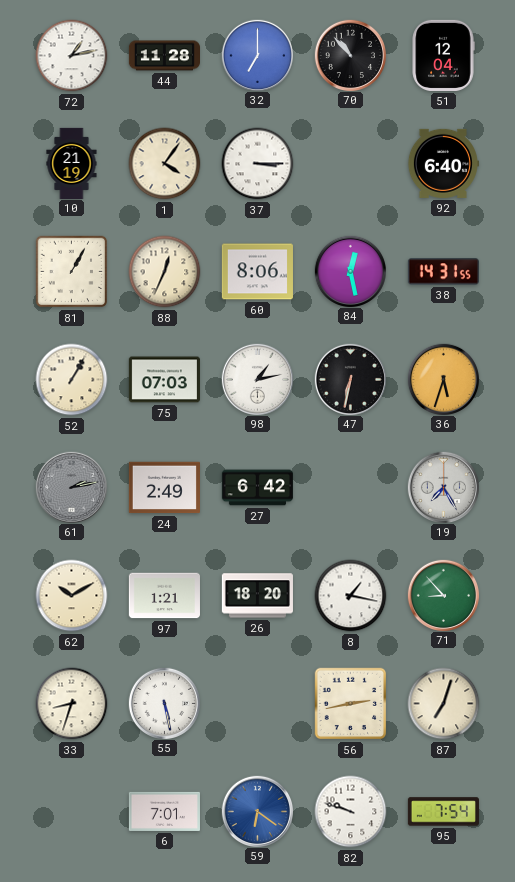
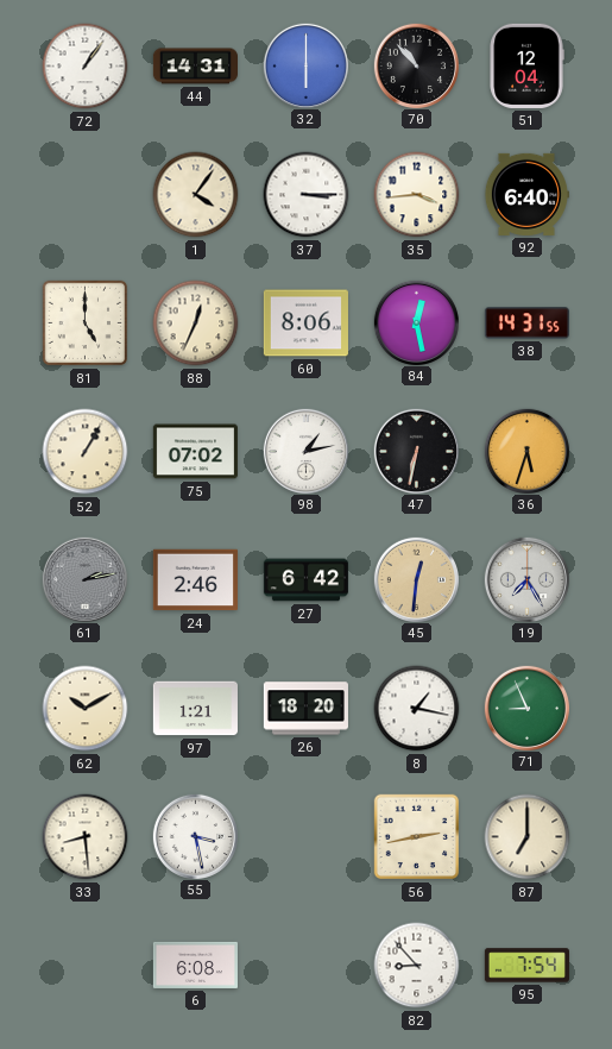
72: 1:13 -> 1:06
44: 11:28 -> 14:31
32: 7:00 -> 6:00
10: 21:19 -> none
35: none -> 3:44
81: 1:05 -> 5:00
75: 07:03 -> 07:02
24: 2:49 -> 2:46
45: none -> 12:31
71: 8:53 -> 8:56
33: 8:33 -> 8:29
55: 5:28 -> 3:28
87: 7:03 -> 7:00
6: 7:01 -> 6:08
59: 6:21 -> none
82: 9:48 -> 8:53
